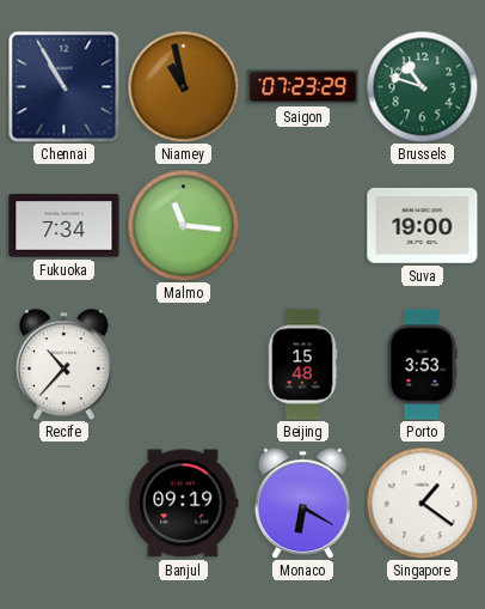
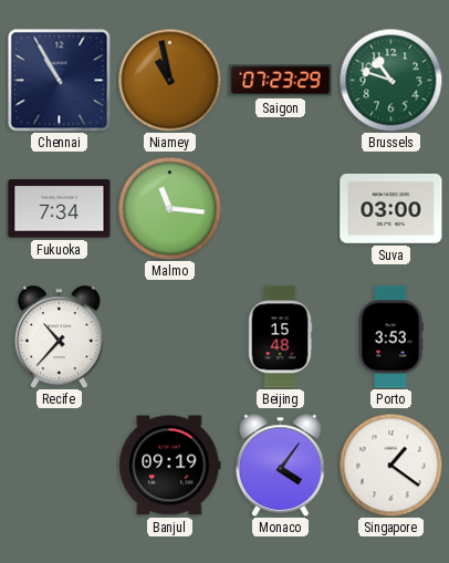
Suva: 19:00 -> 03:00
Monaco: 6:20 -> 4:06
